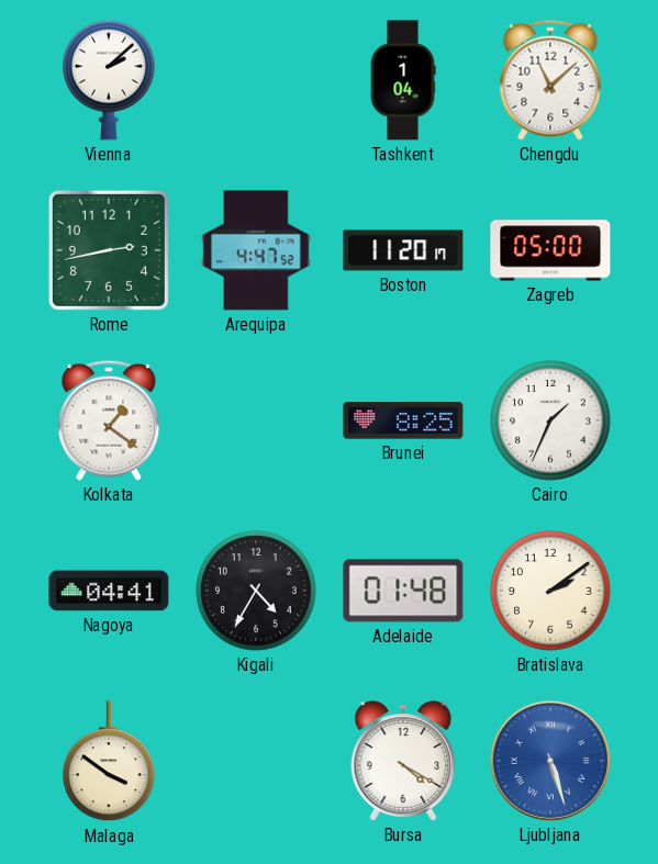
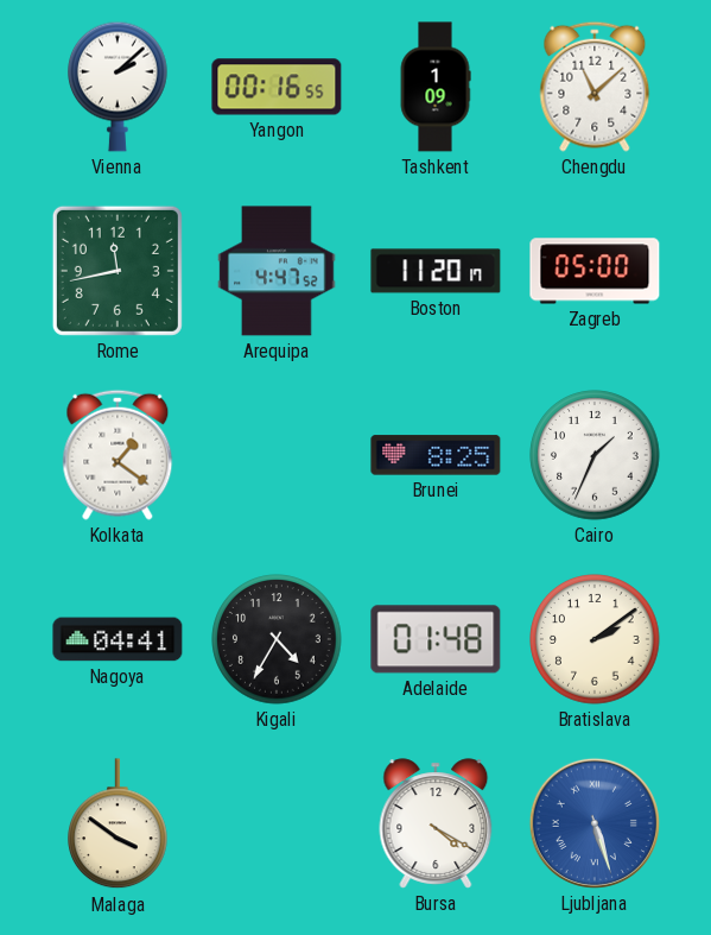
Yangon: none -> 00:16
Tashkent: 1:04 -> 1:09
Rome: 2:43 -> 11:43
